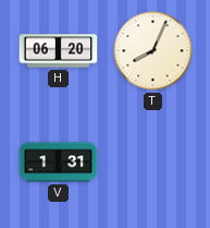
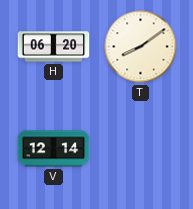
T: 8:04 -> 8:09
V: 1:31 -> 12:14
